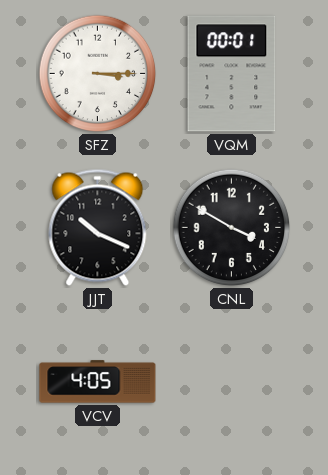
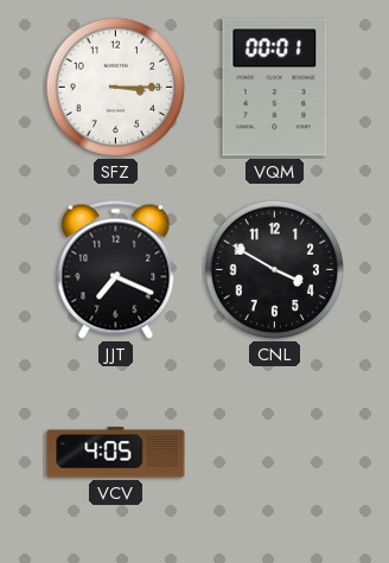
JJT: 10:19 -> 7:19
